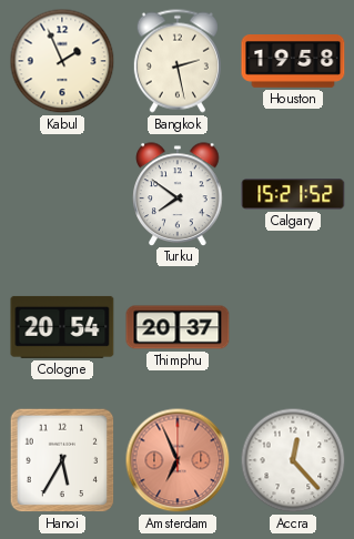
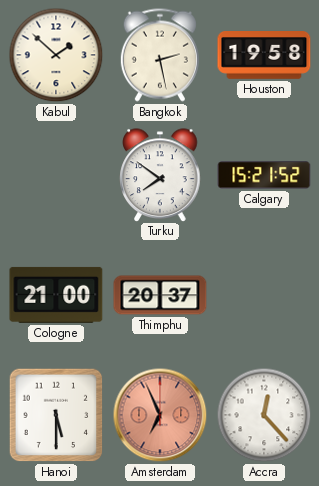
Kabul: 1:56 -> 1:52
Cologne: 20:54 -> 21:00
Hanoi: 5:35 -> 5:30
